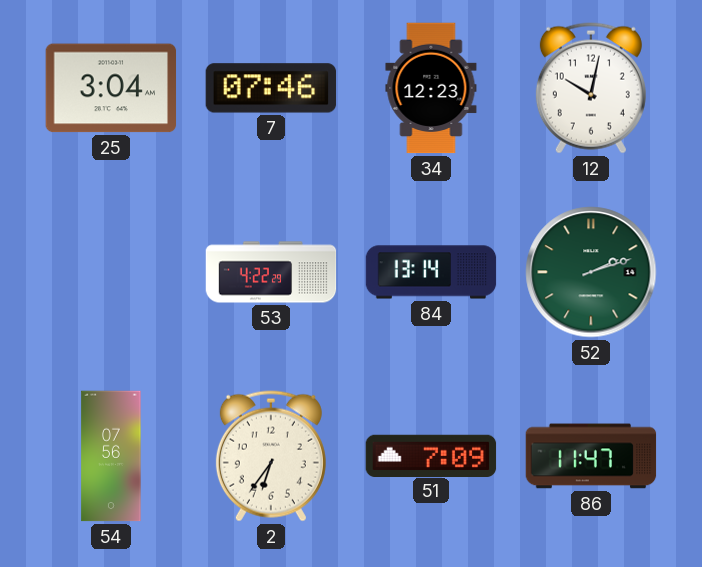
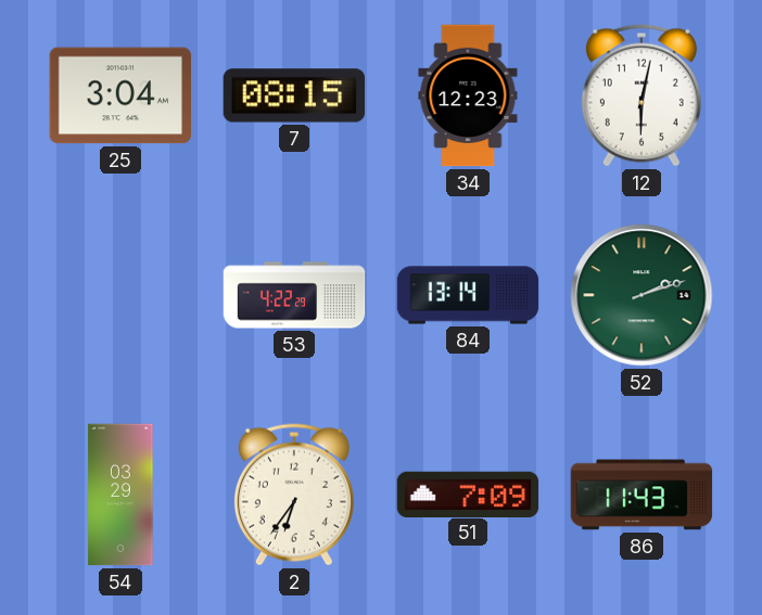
7: 07:46 -> 08:15
12: 10:02 -> 6:02
54: 07:56 -> 03:29
86: 11:47 -> 11:43
